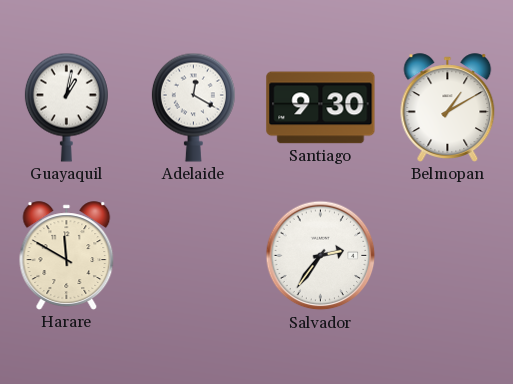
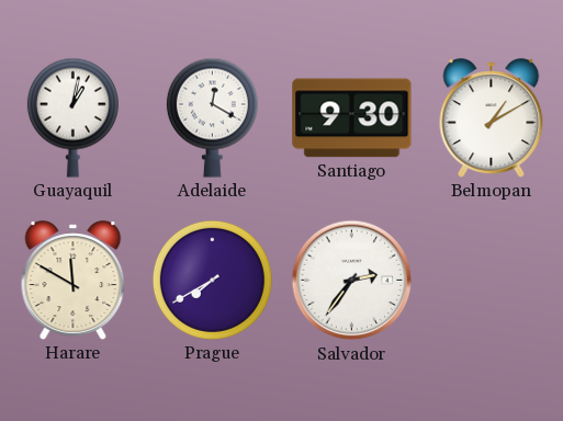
Prague: none -> 7:40
